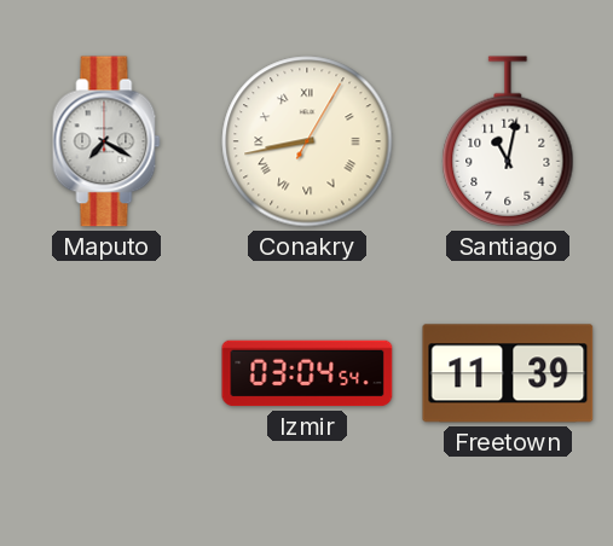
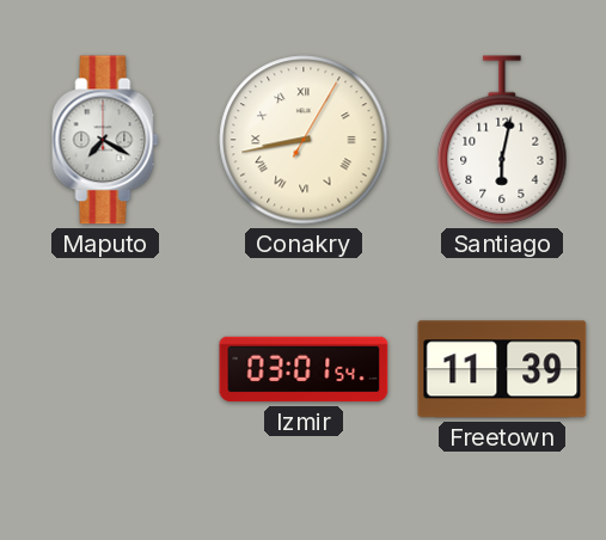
Santiago: 11:02 -> 6:02
Izmir: 03:04 -> 03:01
